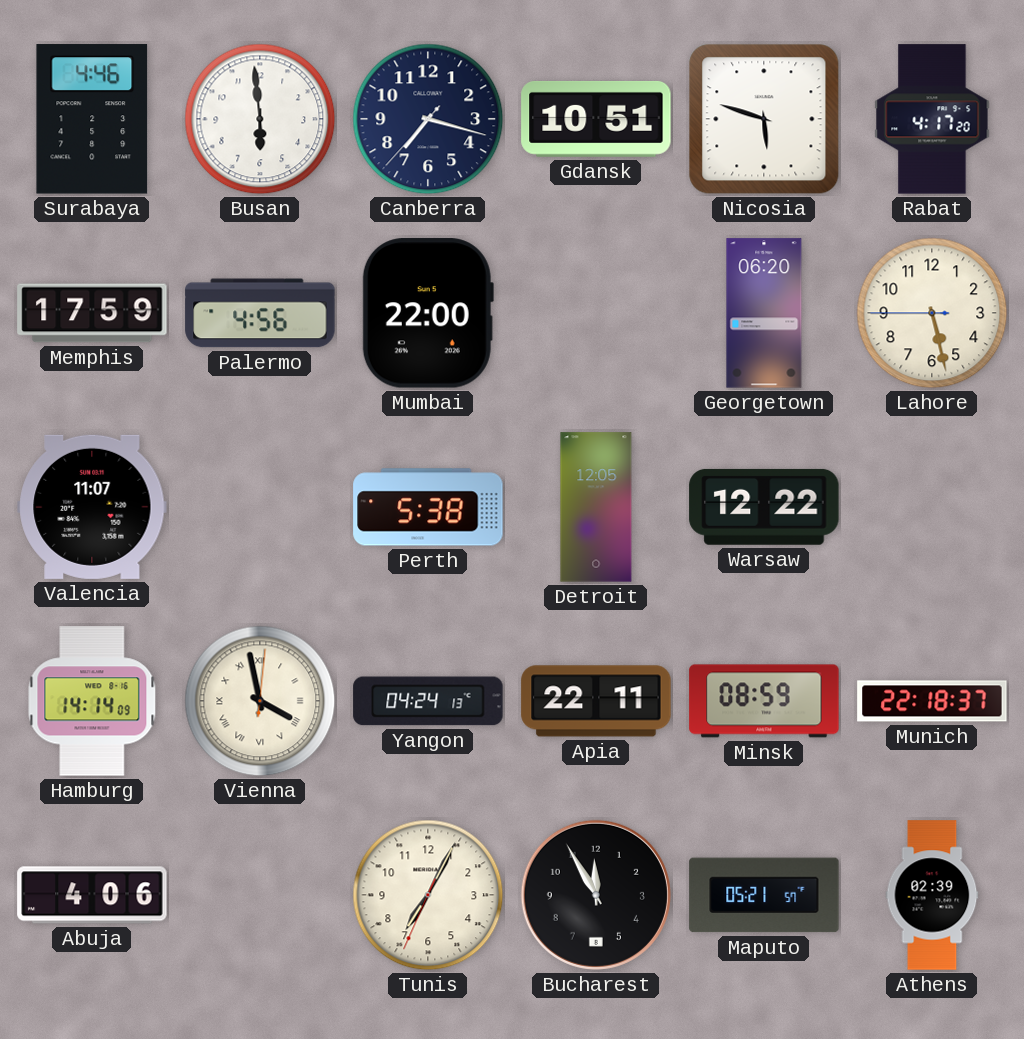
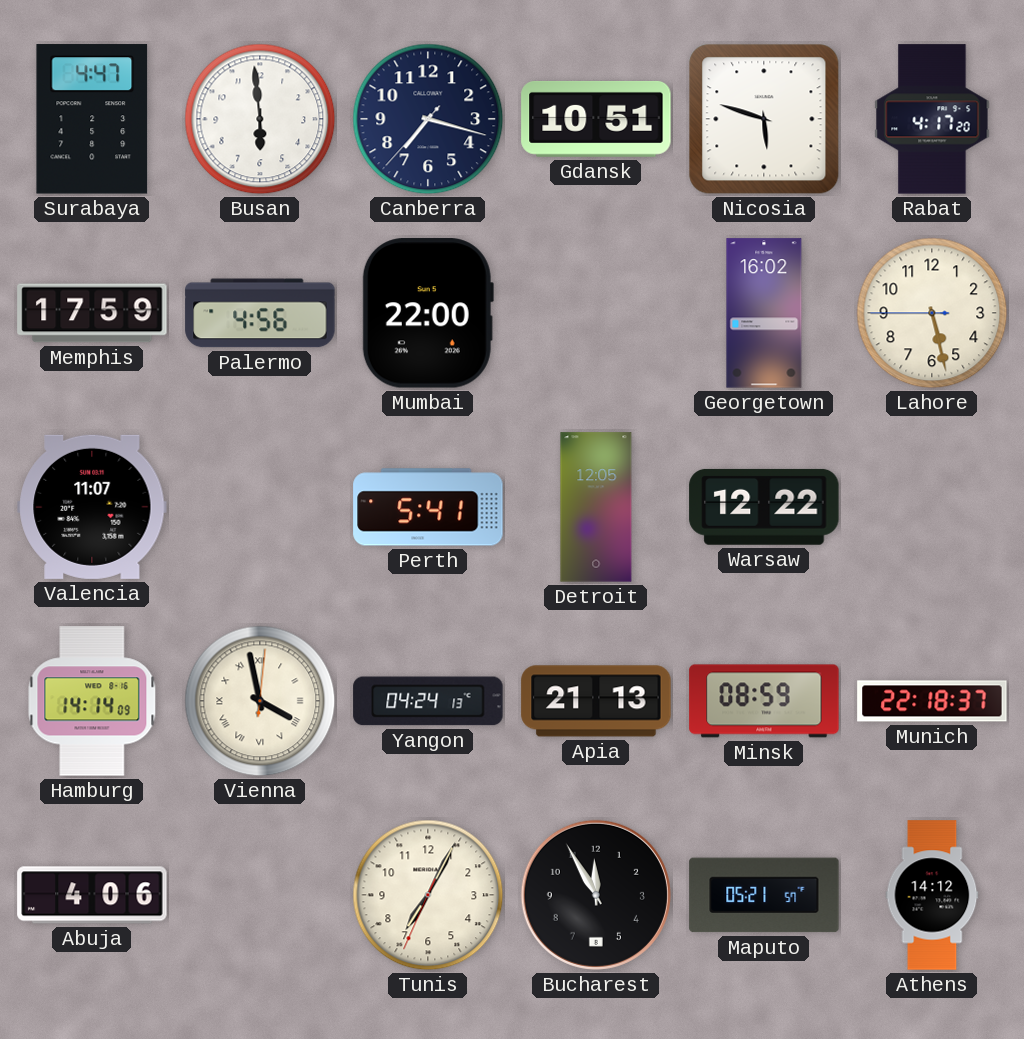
Surabaya: 4:46 -> 4:47
Georgetown: 06:20 -> 16:02
Perth: 5:38 -> 5:41
Apia: 22:11 -> 21:13
Athens: 02:39 -> 14:12
